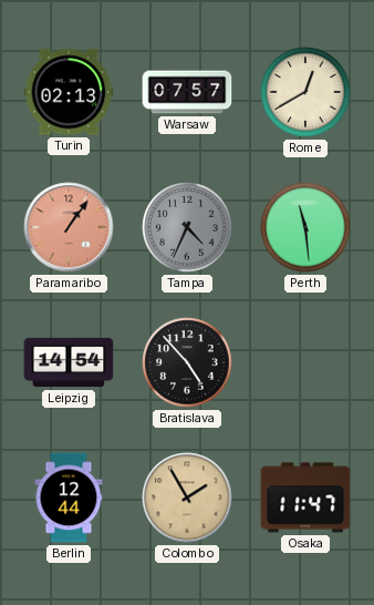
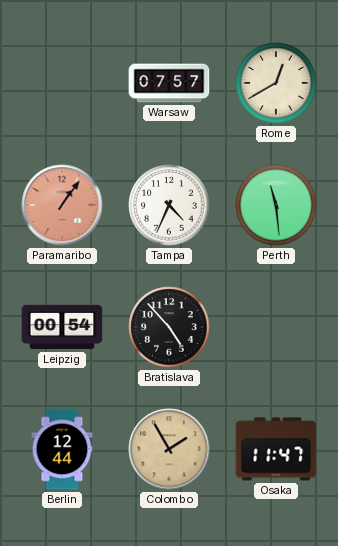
Turin: 02:13 -> none
Tampa dial: grey -> white
Leipzig: 14:54 -> 00:54
